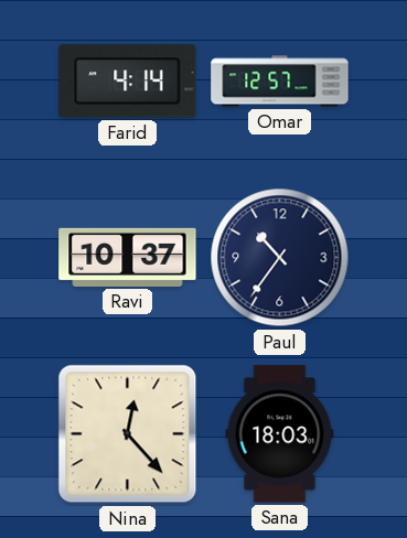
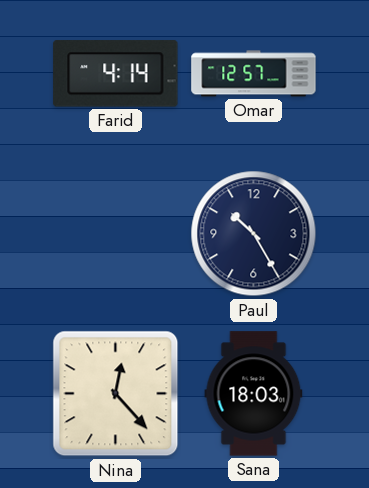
Ravi: 10:37 -> none
Paul: 10:36 -> 10:25
